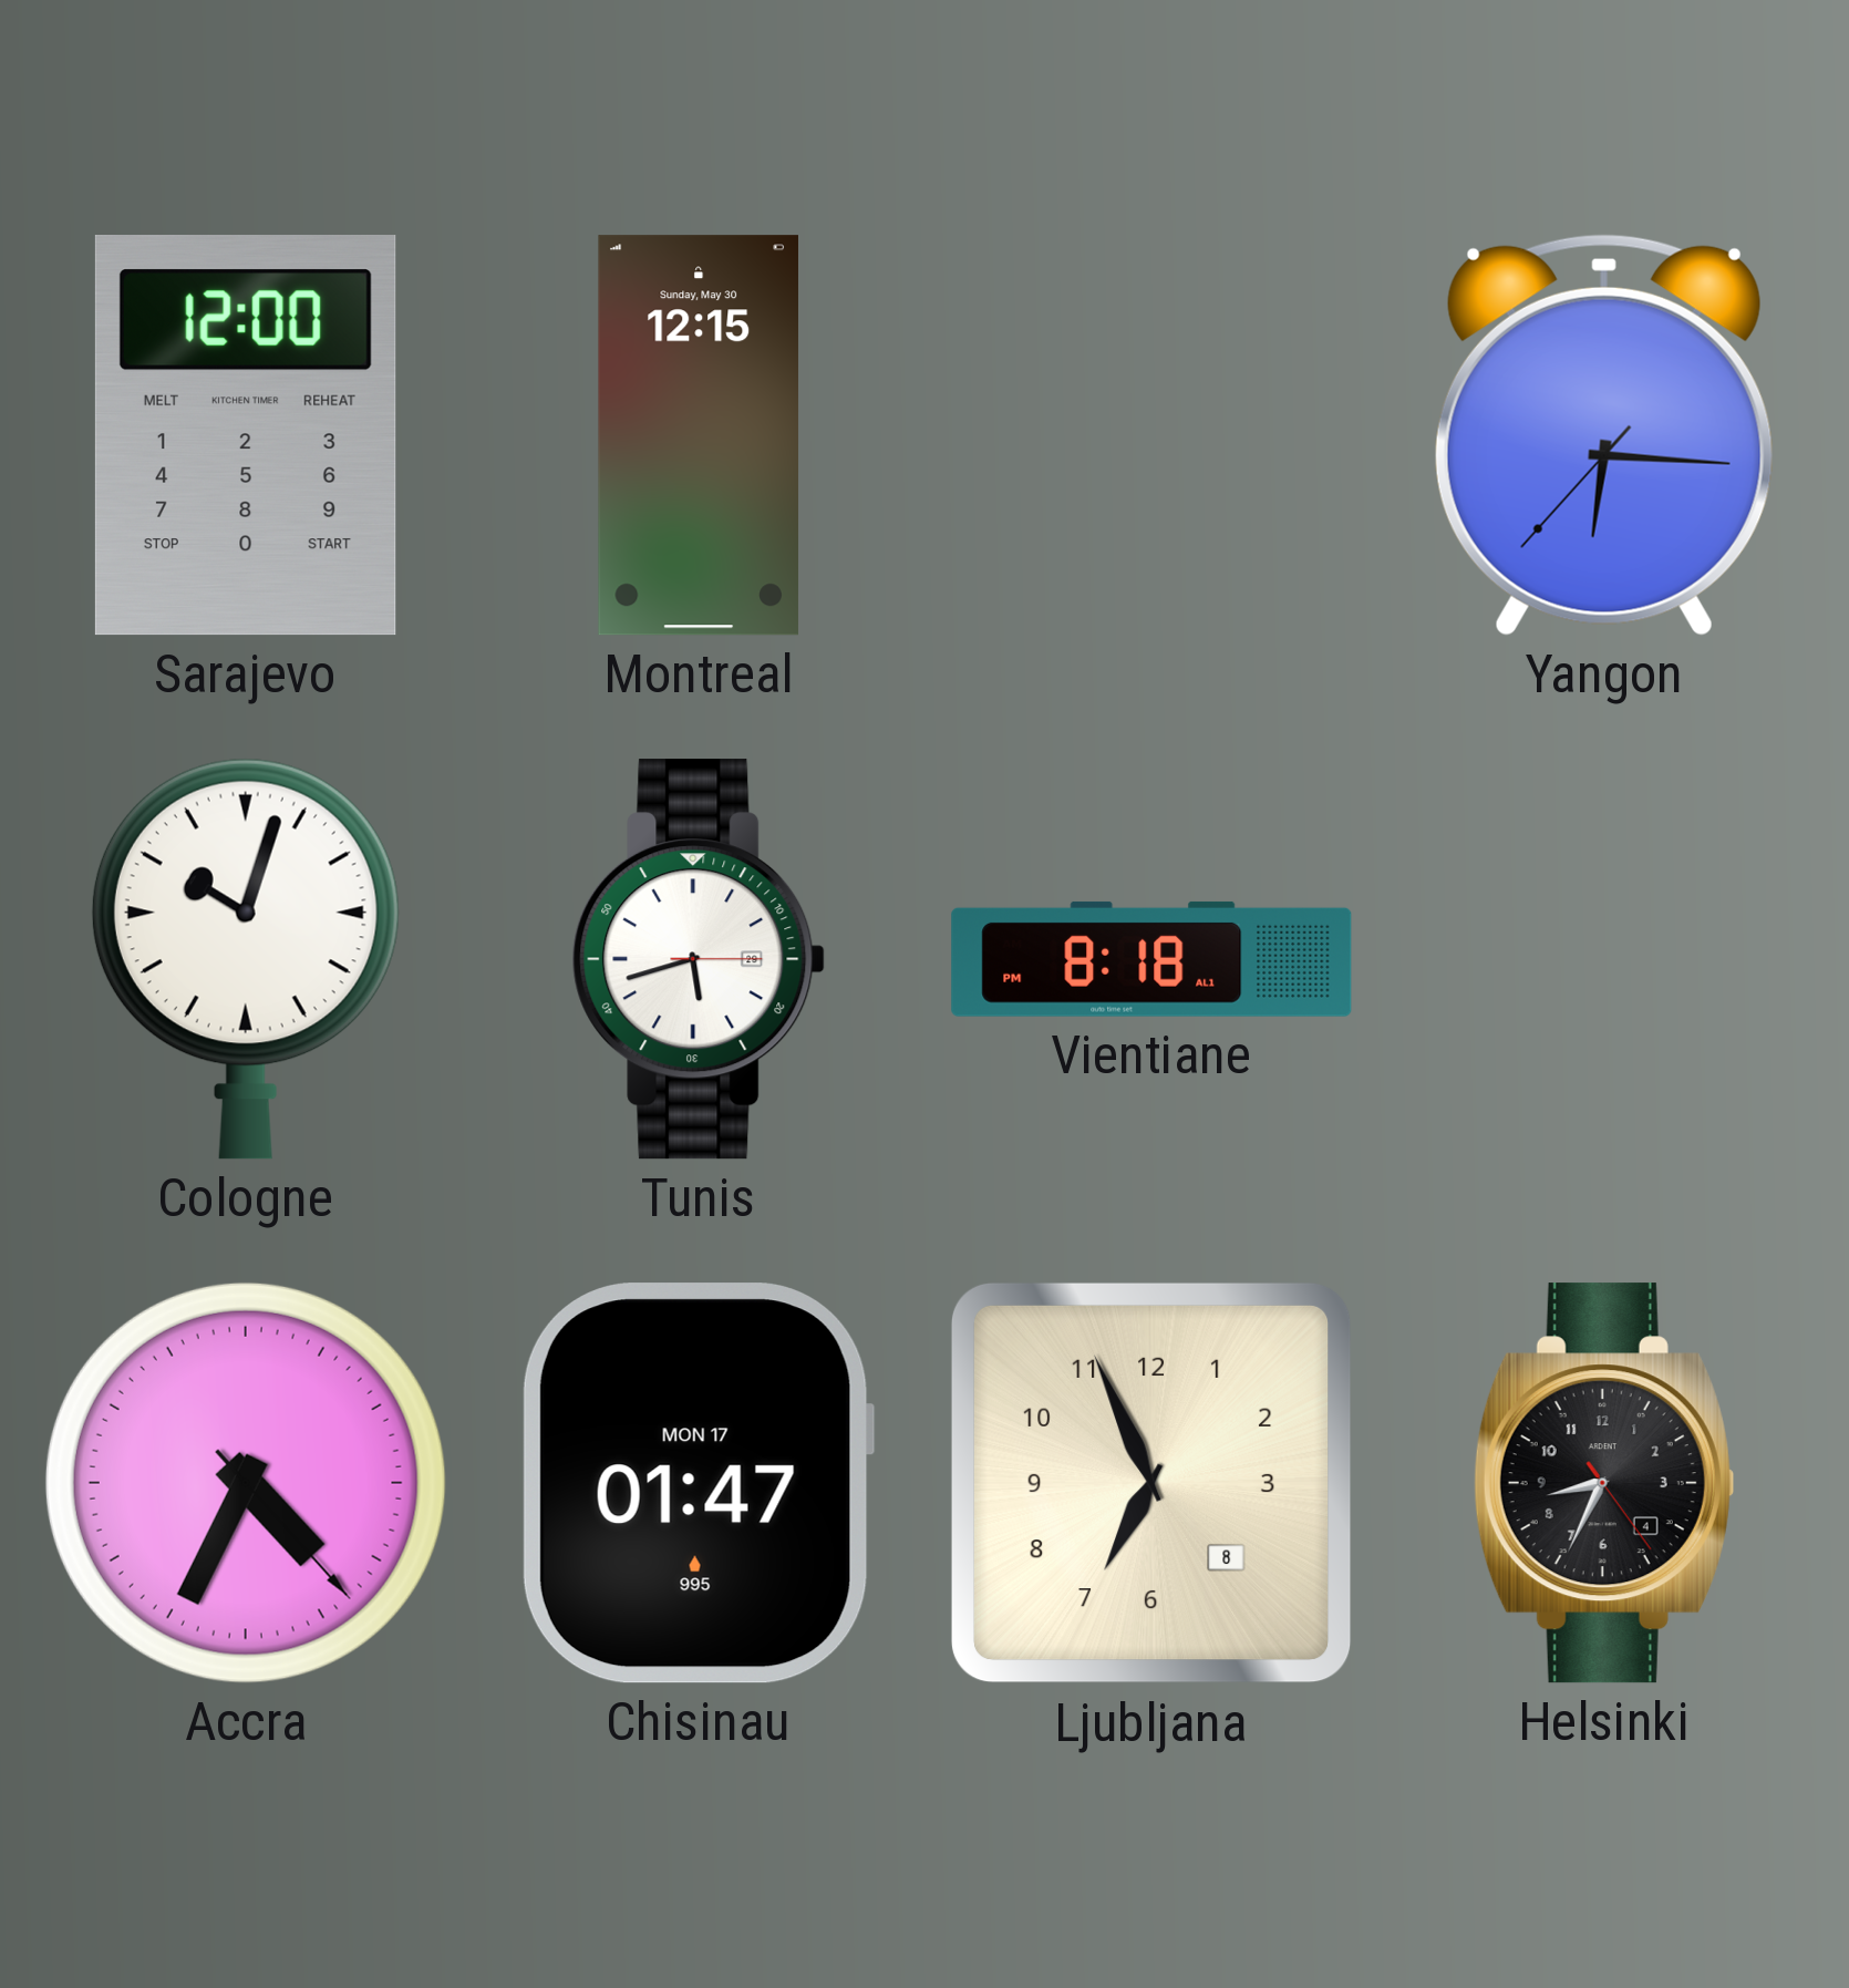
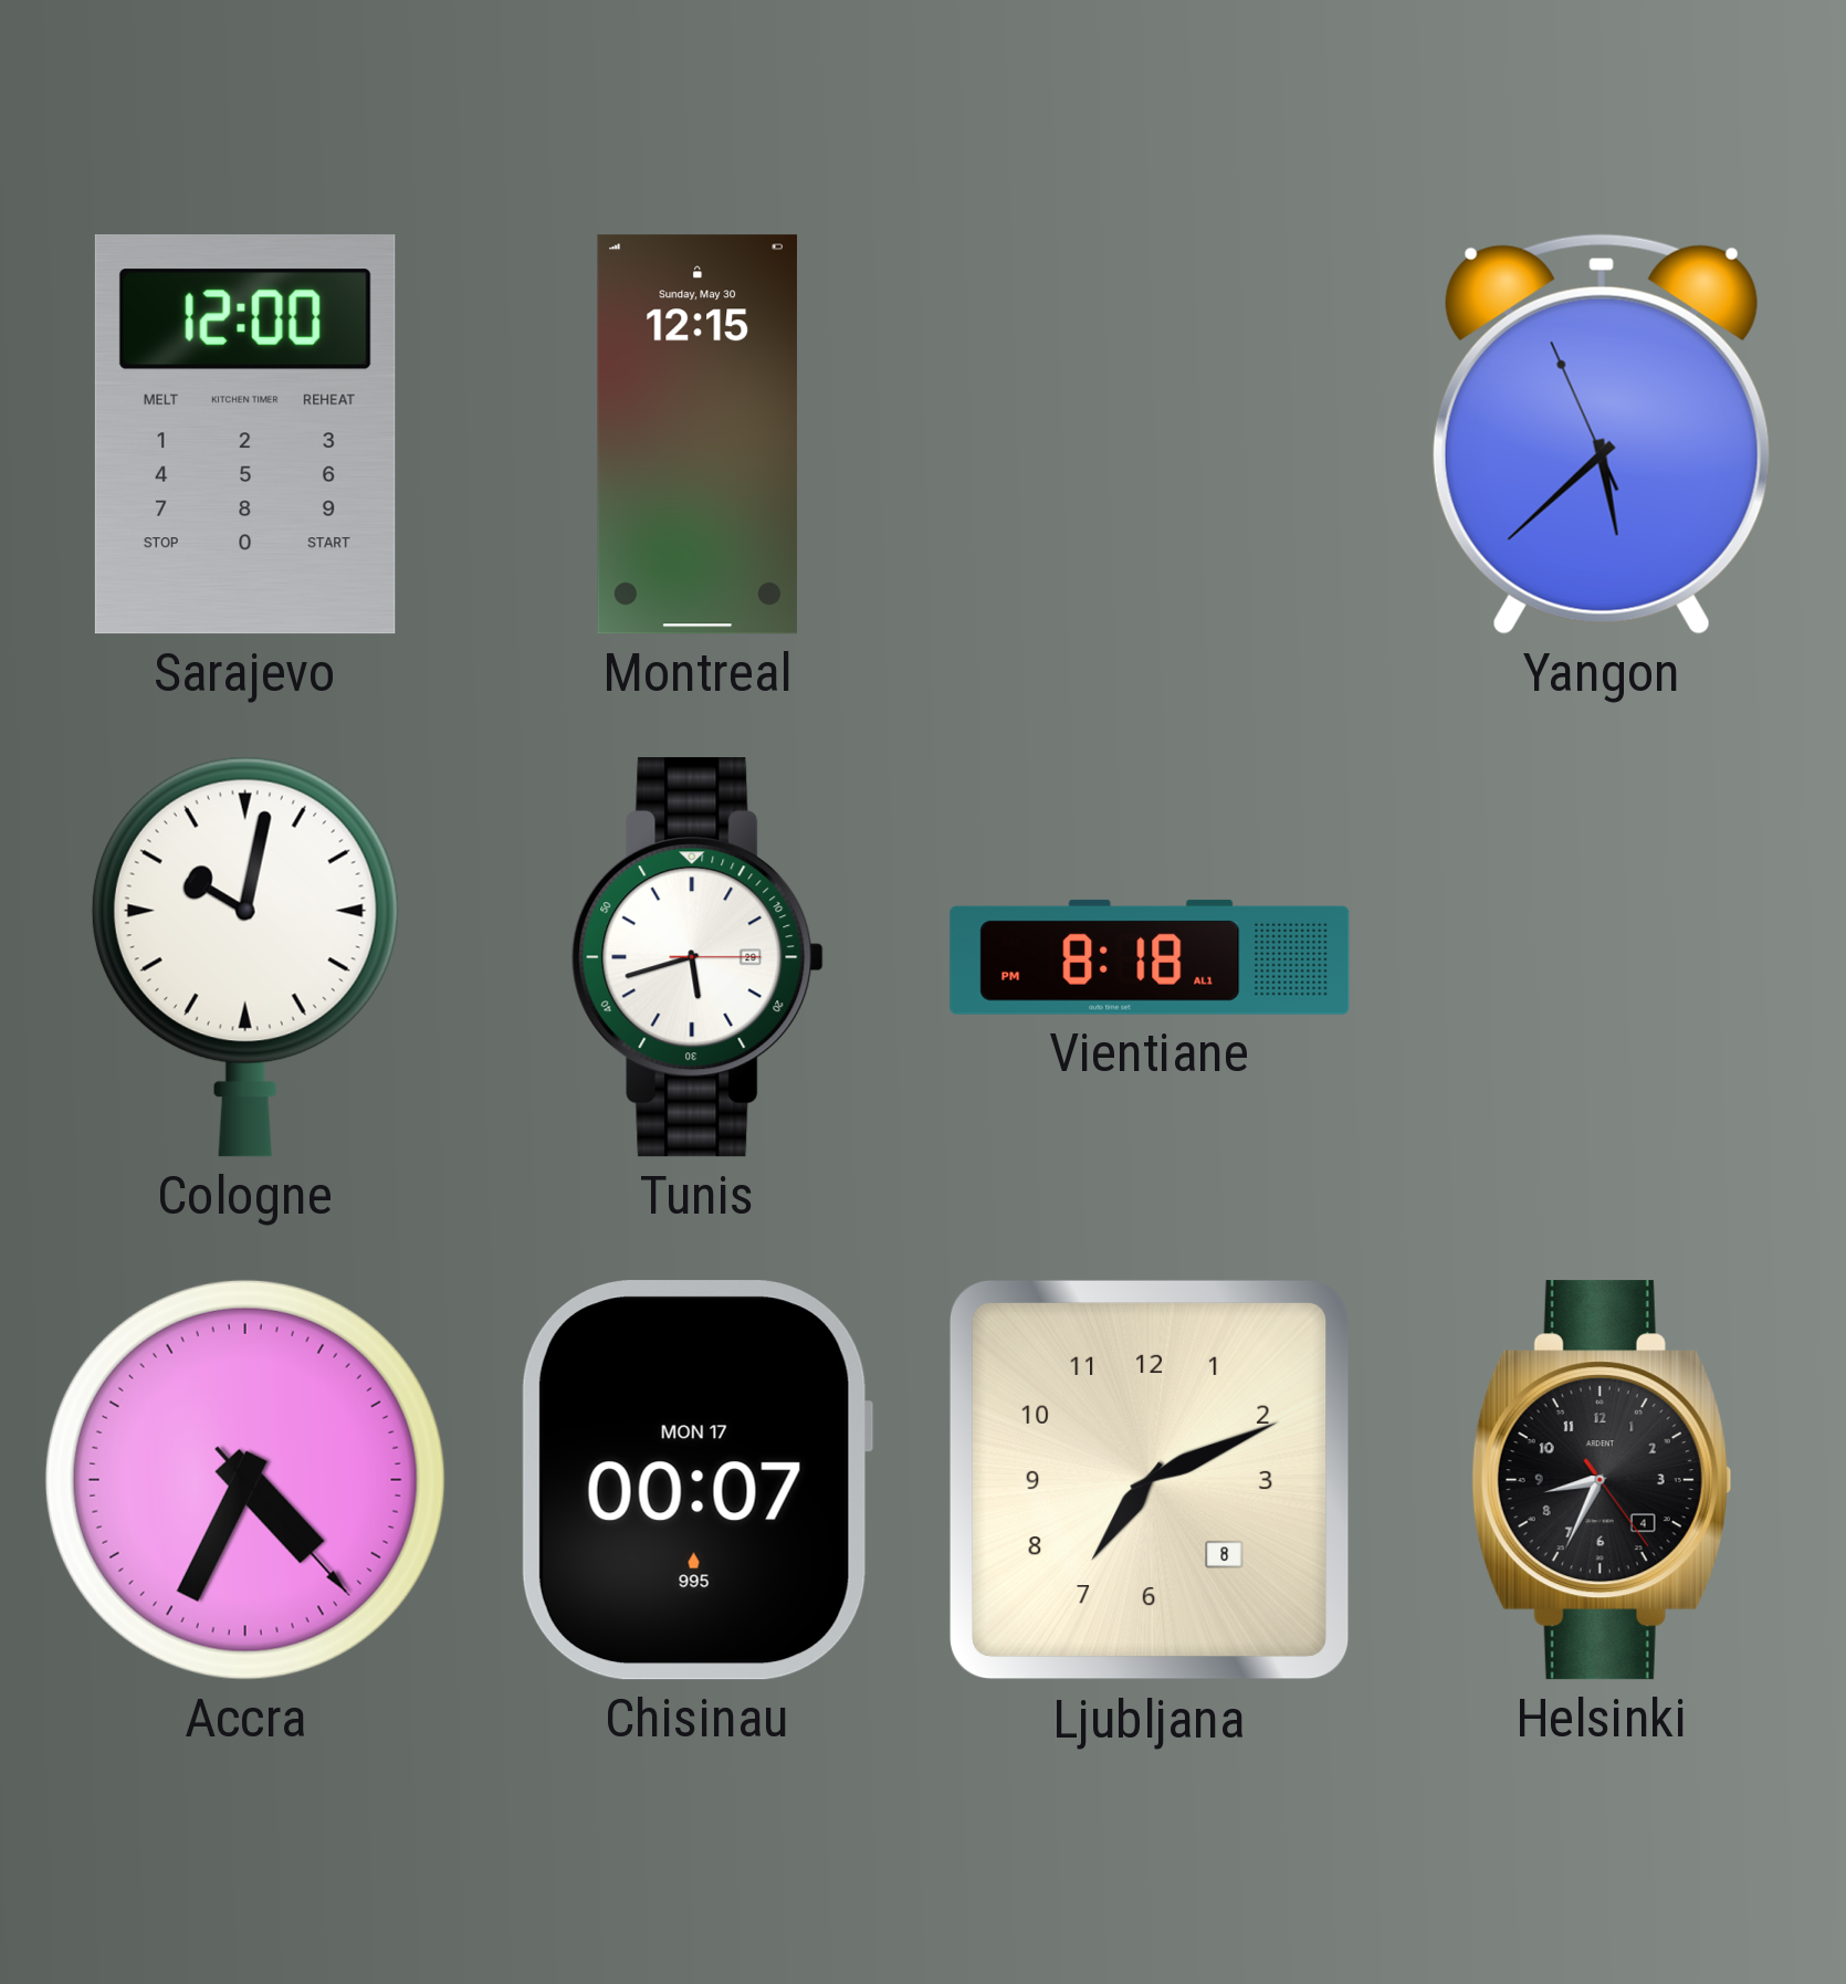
Yangon: 6:15 -> 5:37
Cologne: 10:03 -> 10:02
Chisinau: 01:47 -> 00:07
Ljubljana: 6:56 -> 7:11
